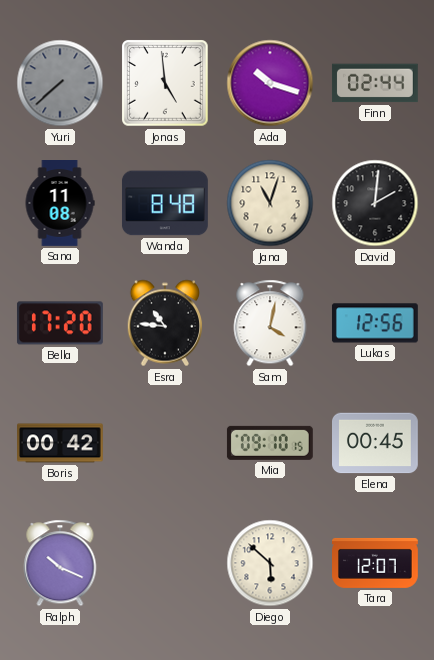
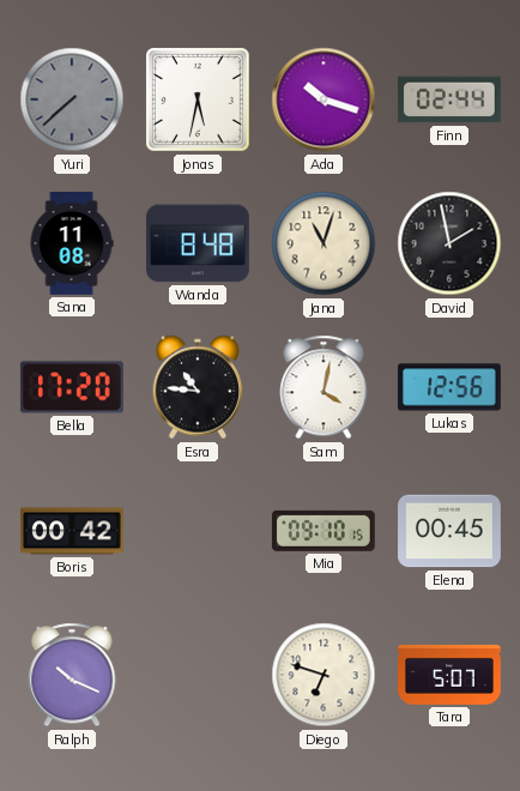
Jonas: 4:59 -> 5:32
David: 2:01 -> 1:58
Diego: 5:52 -> 6:48
Tara: 12:07 -> 5:07
